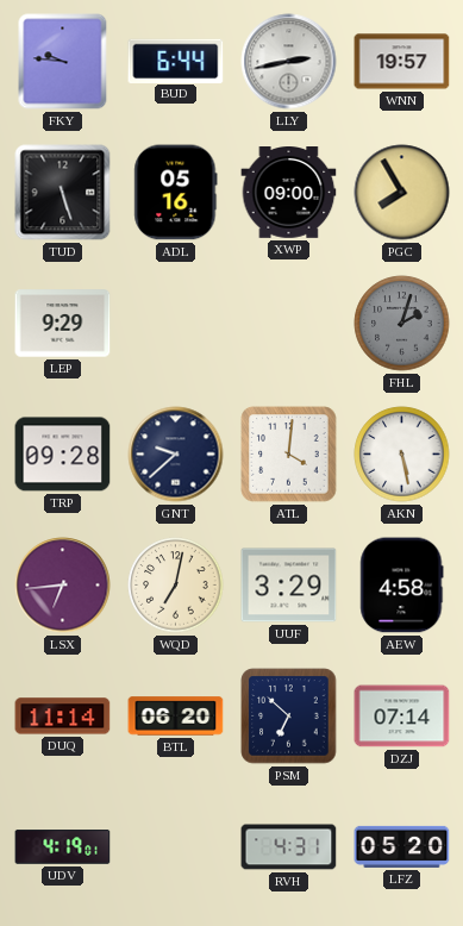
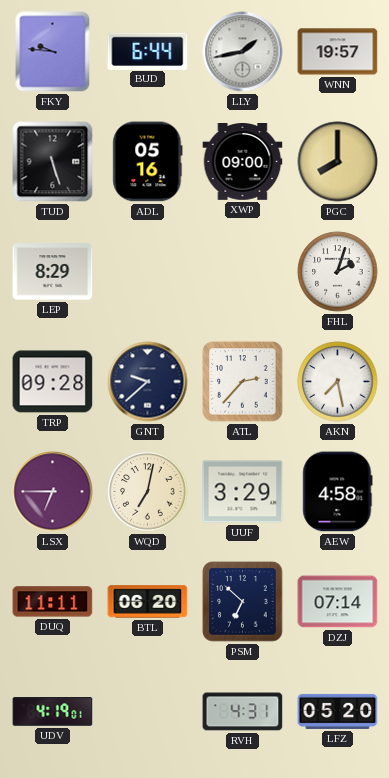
LLY: 2:43 -> 1:43
PGC: 7:55 -> 8:00
LEP: 9:29 -> 8:29
FHL dial: grey -> white
ATL: 4:01 -> 2:37
AKN: 5:28 -> 7:28
LSX: 6:44 -> 6:45
DUQ: 11:14 -> 11:11
